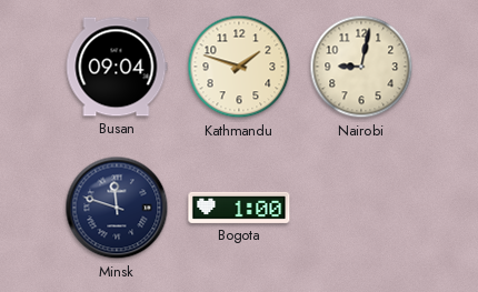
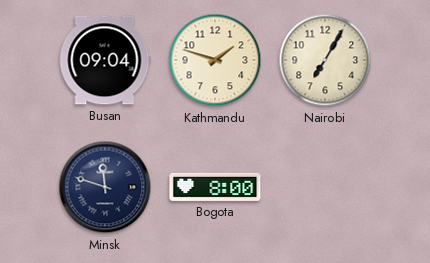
Nairobi: 9:02 -> 7:05
Bogota: 1:00 -> 8:00
